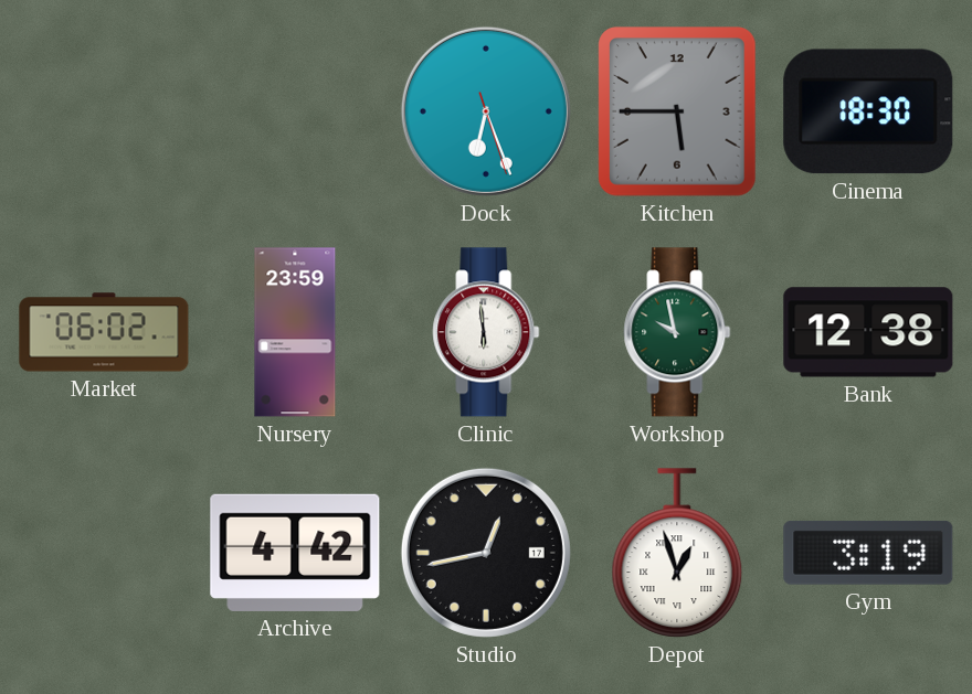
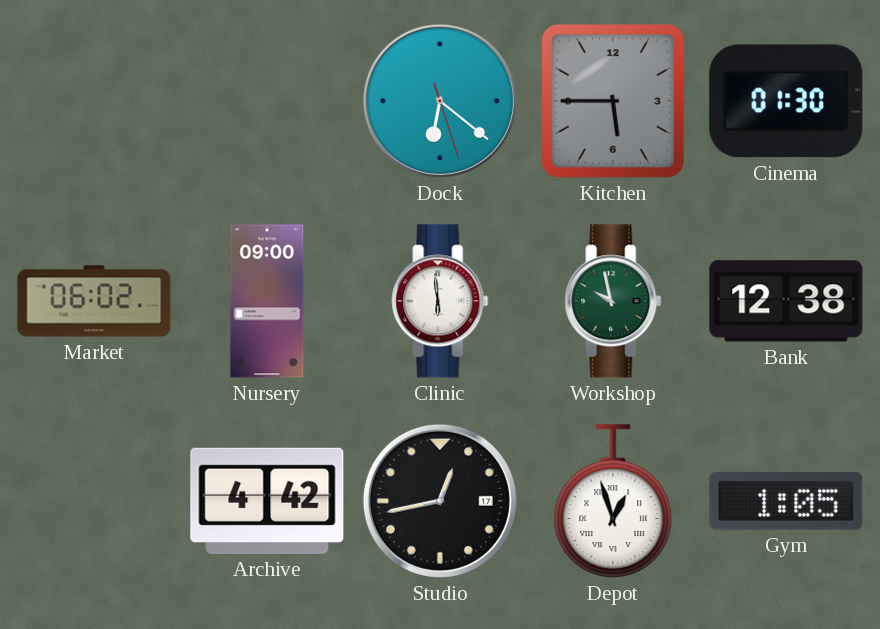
Dock: 6:26 -> 6:21
Cinema: 18:30 -> 01:30
Nursery: 23:59 -> 09:00
Gym: 3:19 -> 1:05
